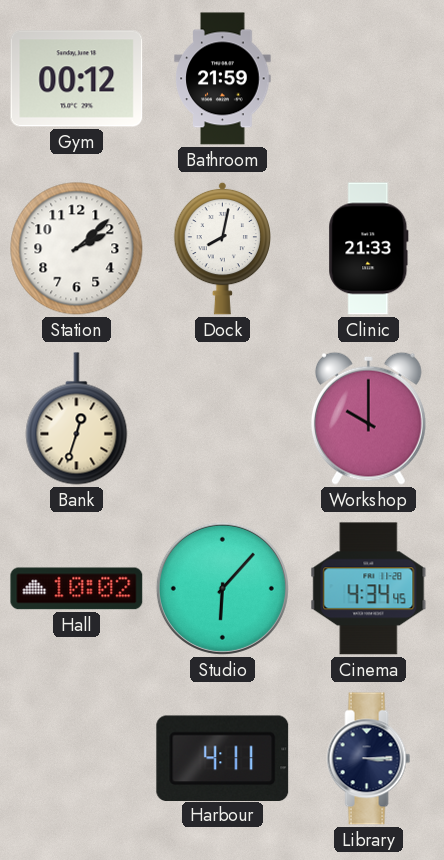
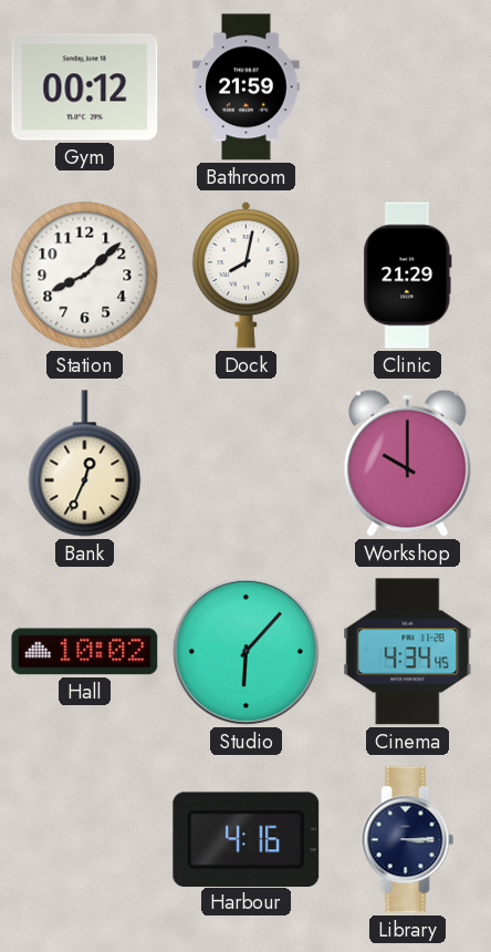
Station: 2:08 -> 8:08
Clinic: 21:33 -> 21:29
Bank: 12:33 -> 12:34
Harbour: 4:11 -> 4:16
